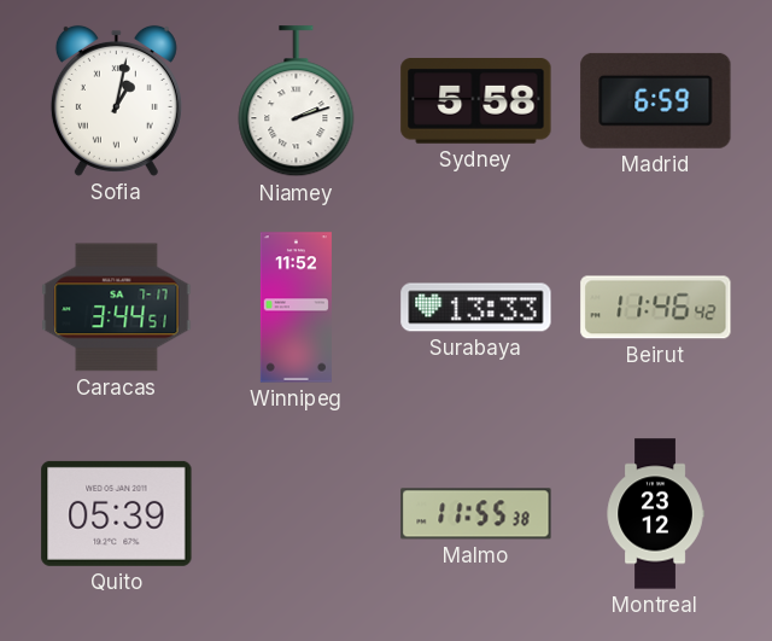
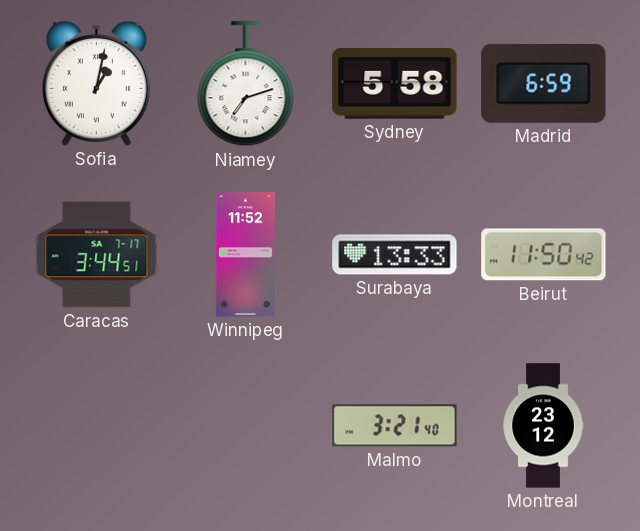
Niamey: 2:12 -> 7:12
Beirut: 11:46 -> 11:50
Quito: 05:39 -> none
Malmo: 11:55 -> 3:21
